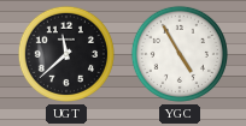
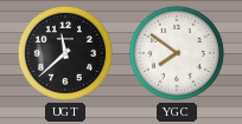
YGC: 4:55 -> 7:51
